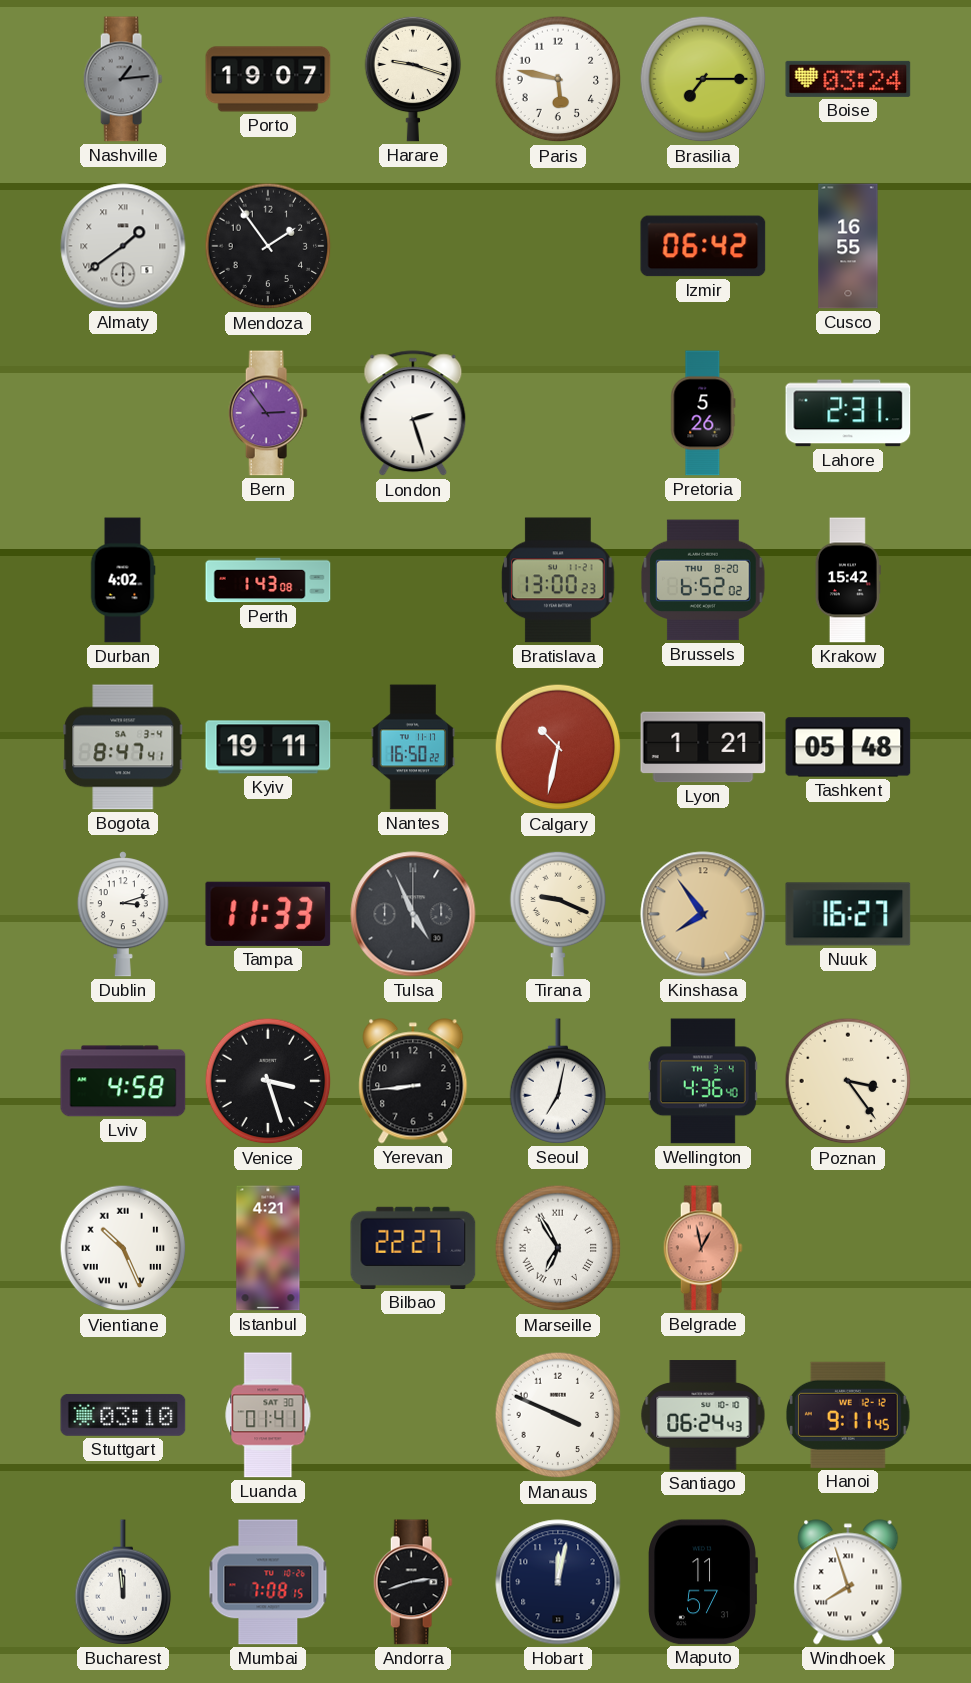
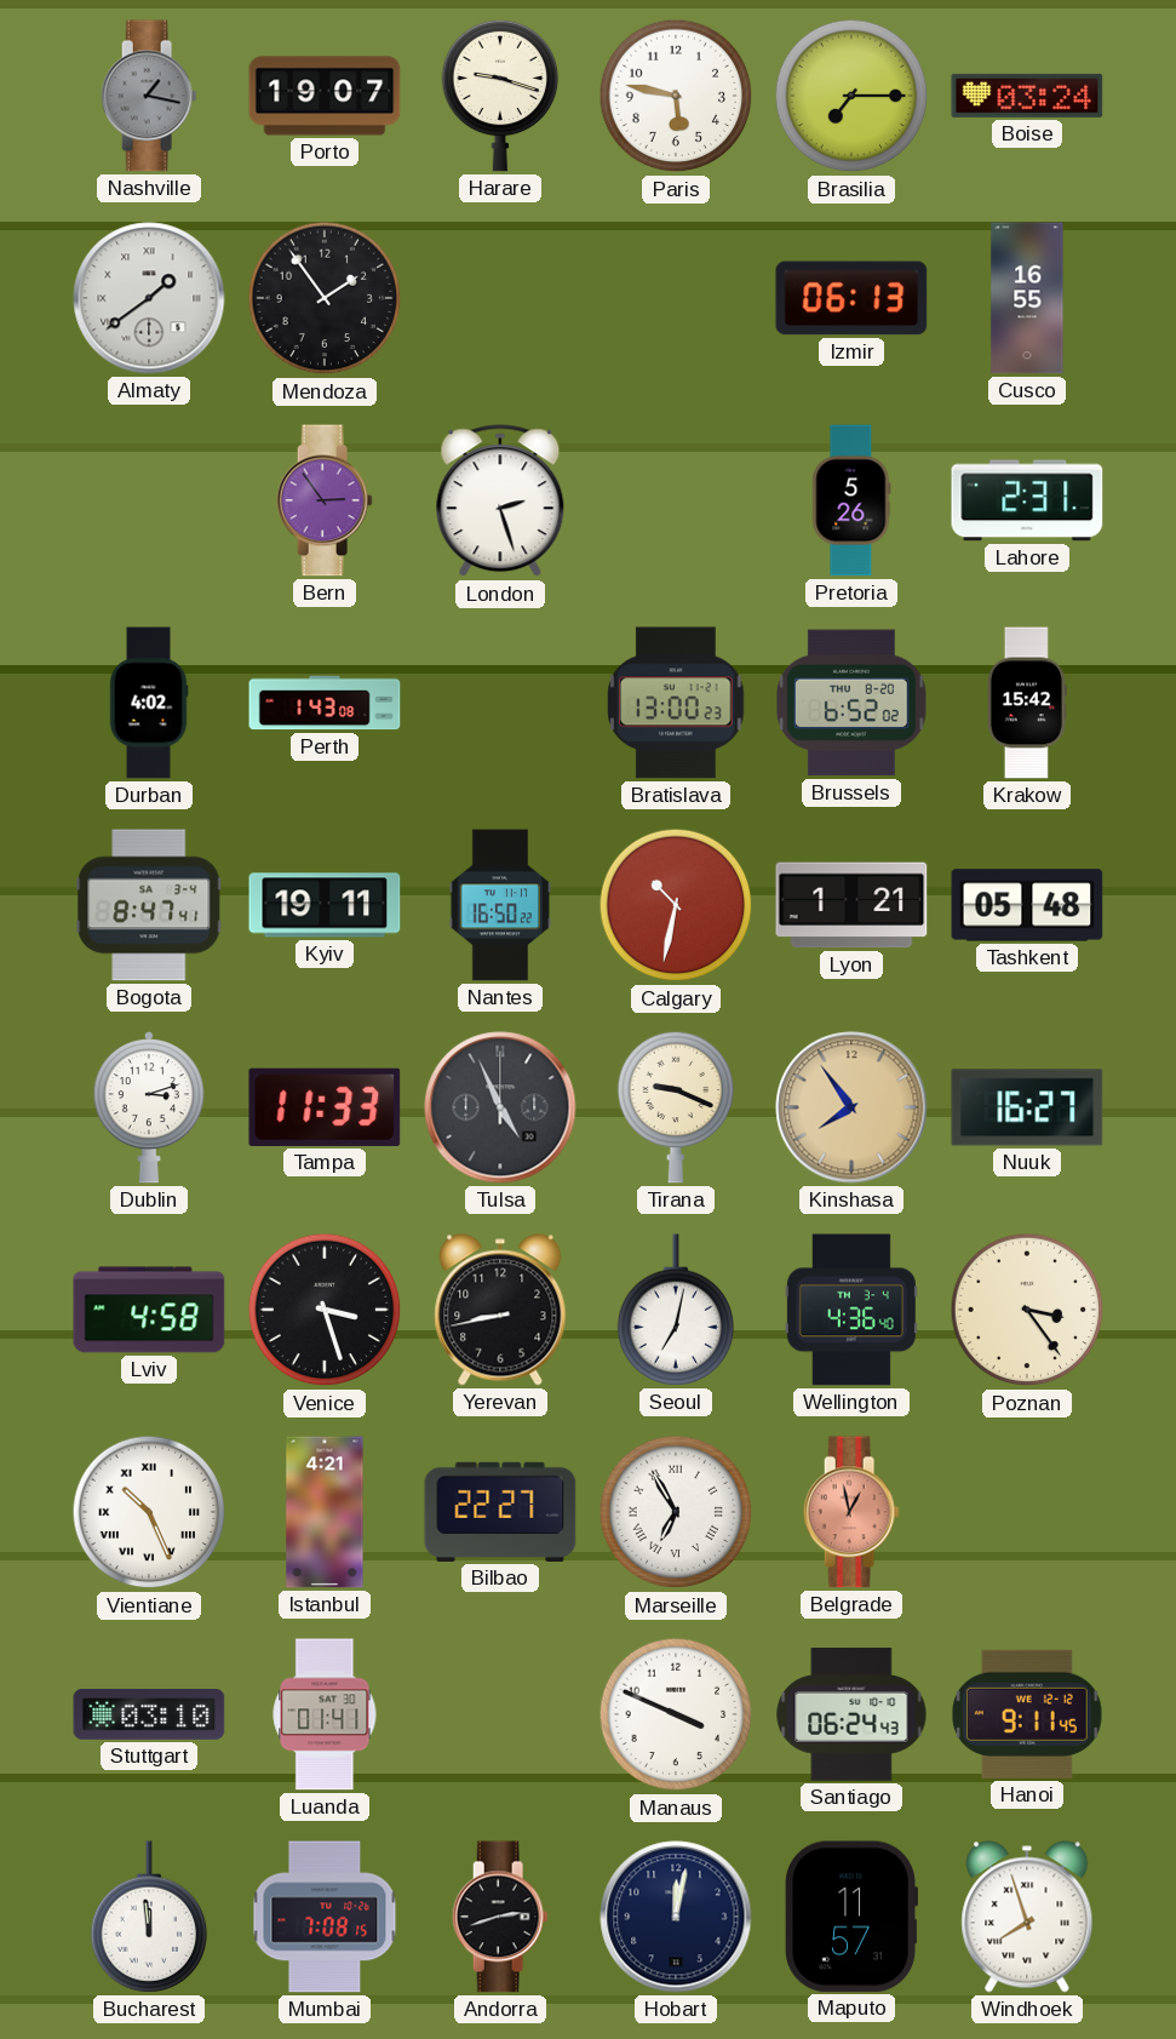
Nashville: 1:14 -> 1:17
Izmir: 06:42 -> 06:13
Yerevan: 8:44 -> 8:43
